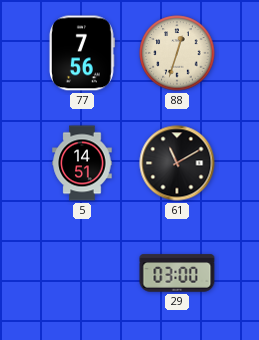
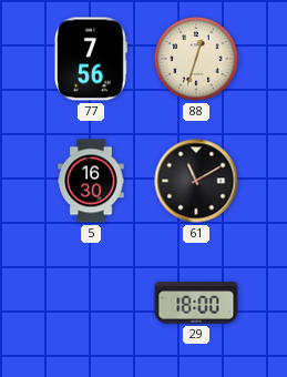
5: 14:51 -> 16:30
29: 03:00 -> 18:00
